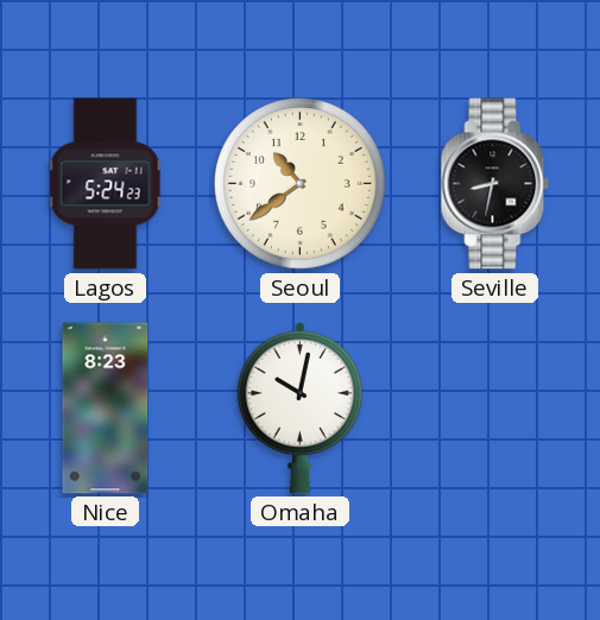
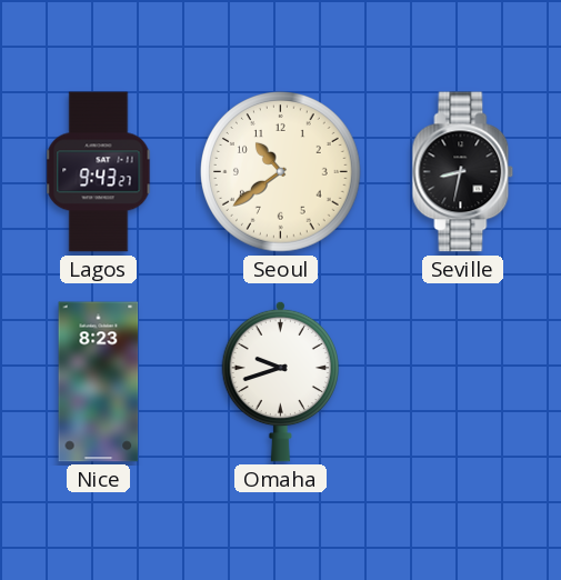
Lagos: 5:24 -> 9:43
Omaha: 10:02 -> 9:42
